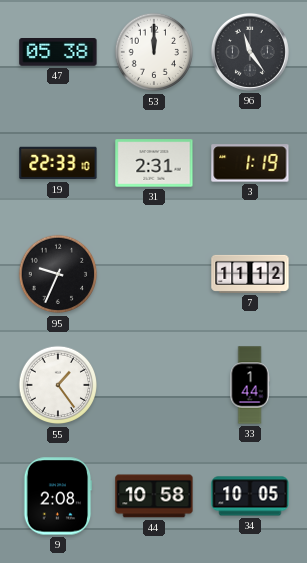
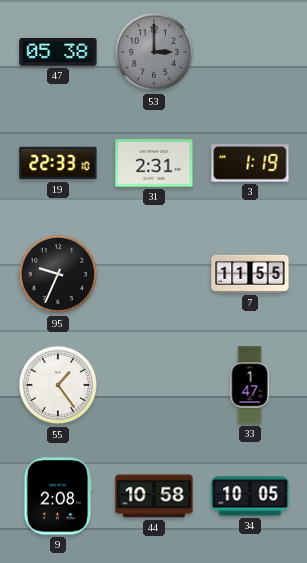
53: 12:00 -> 3:00
53 dial: white -> grey
96: 11:24 -> none
7: 11:12 -> 11:55
33: 1:44 -> 1:47
